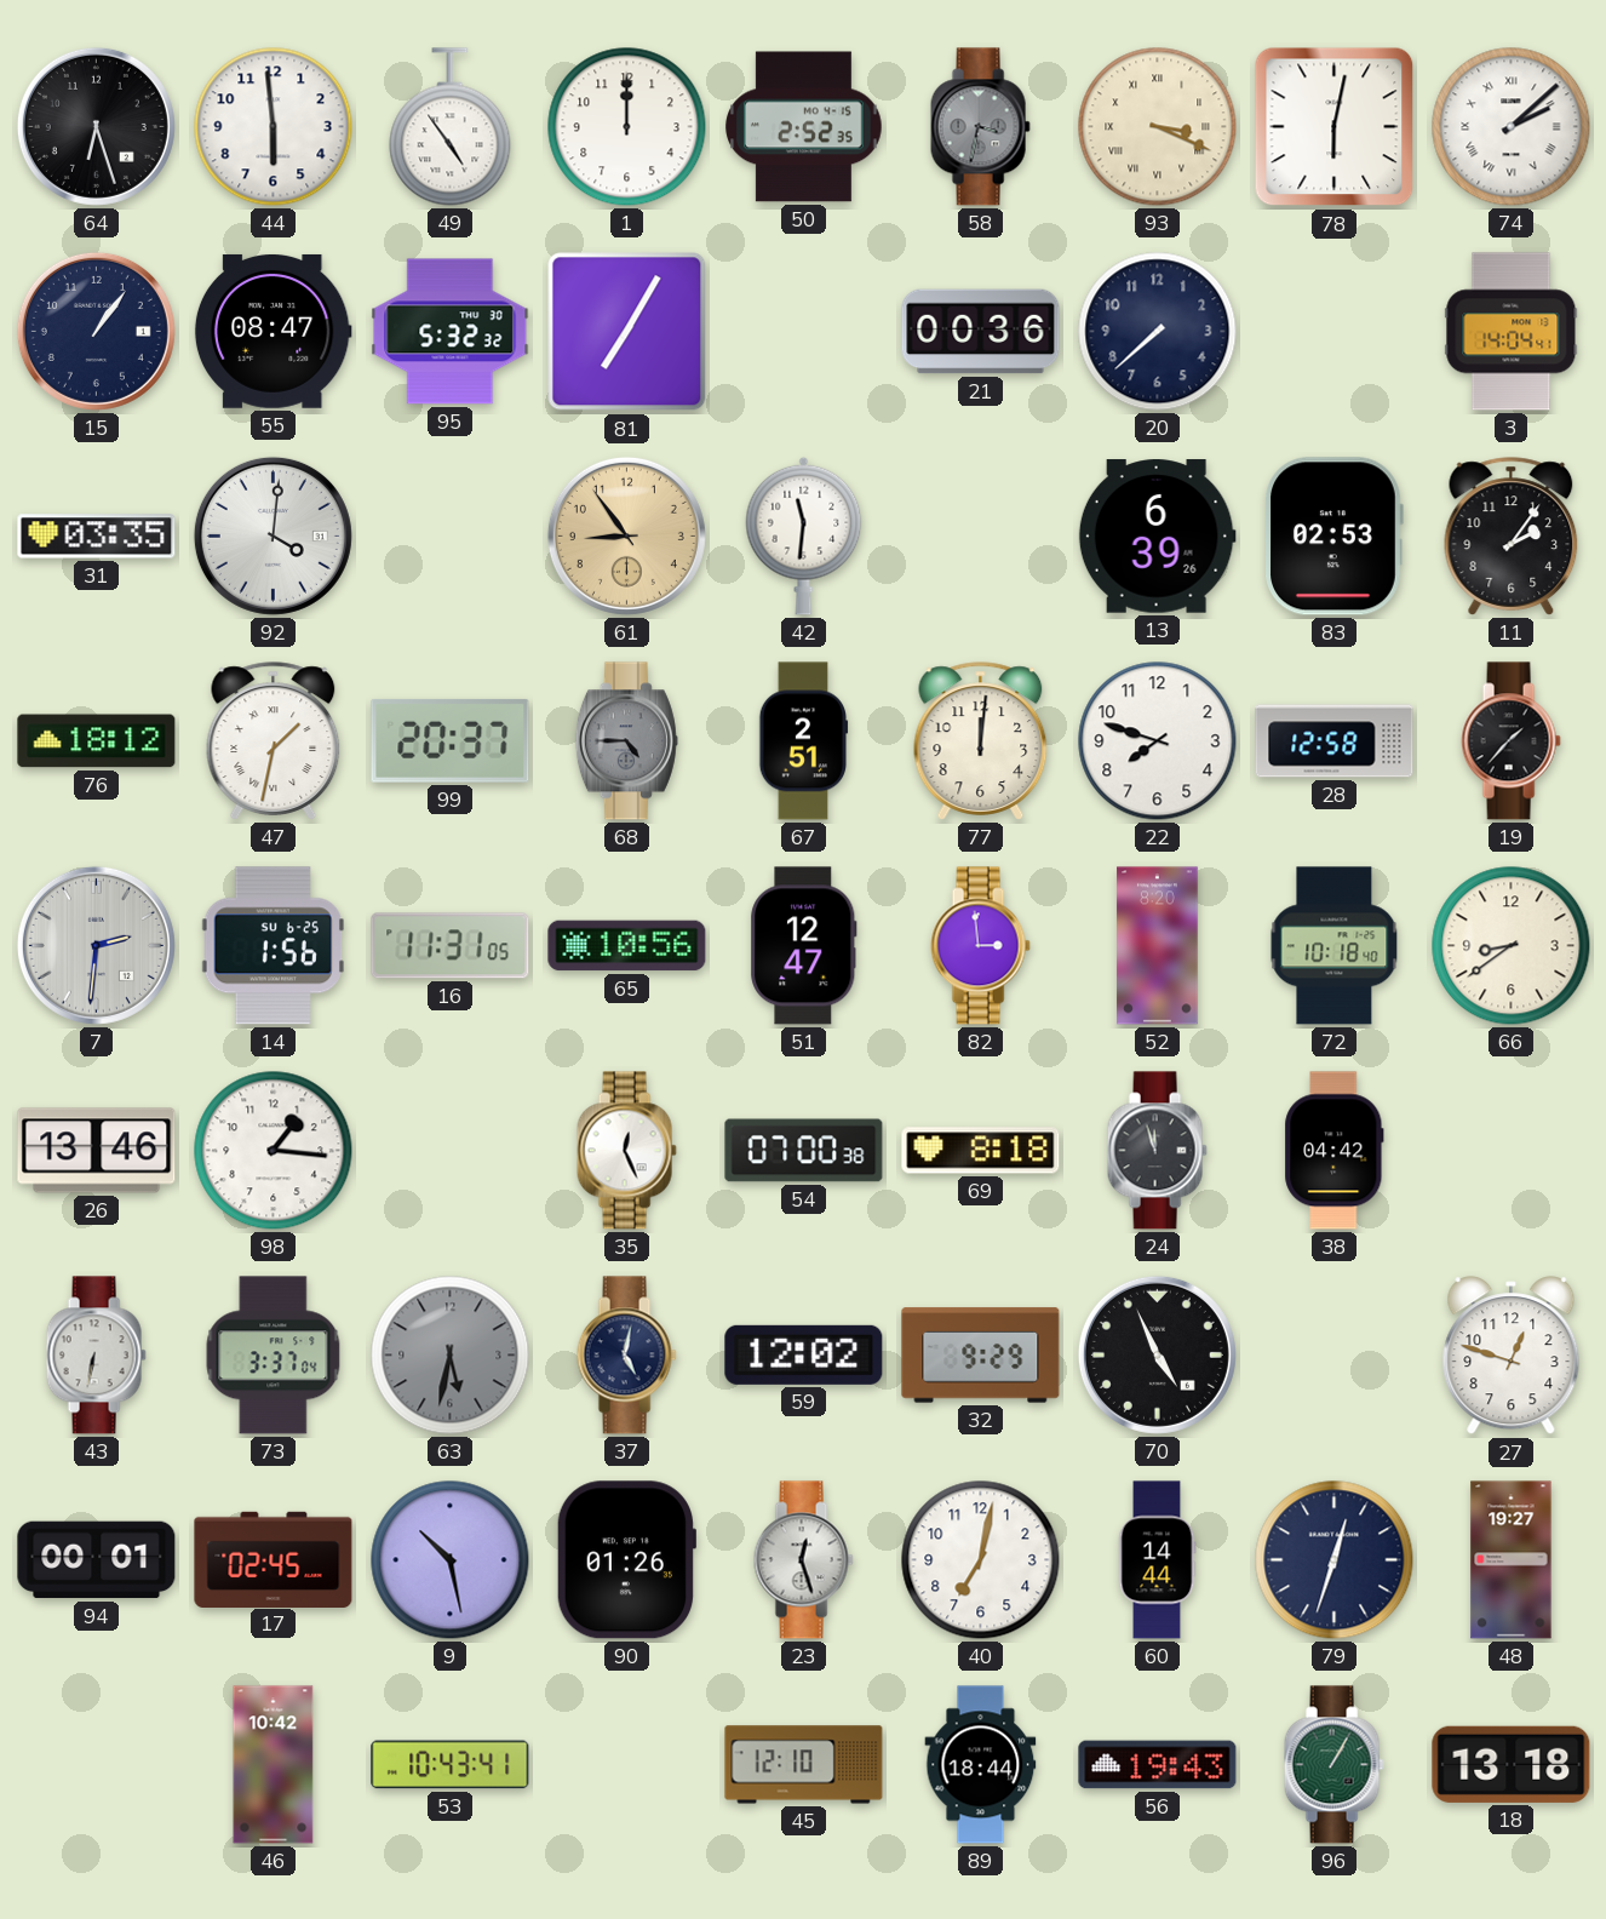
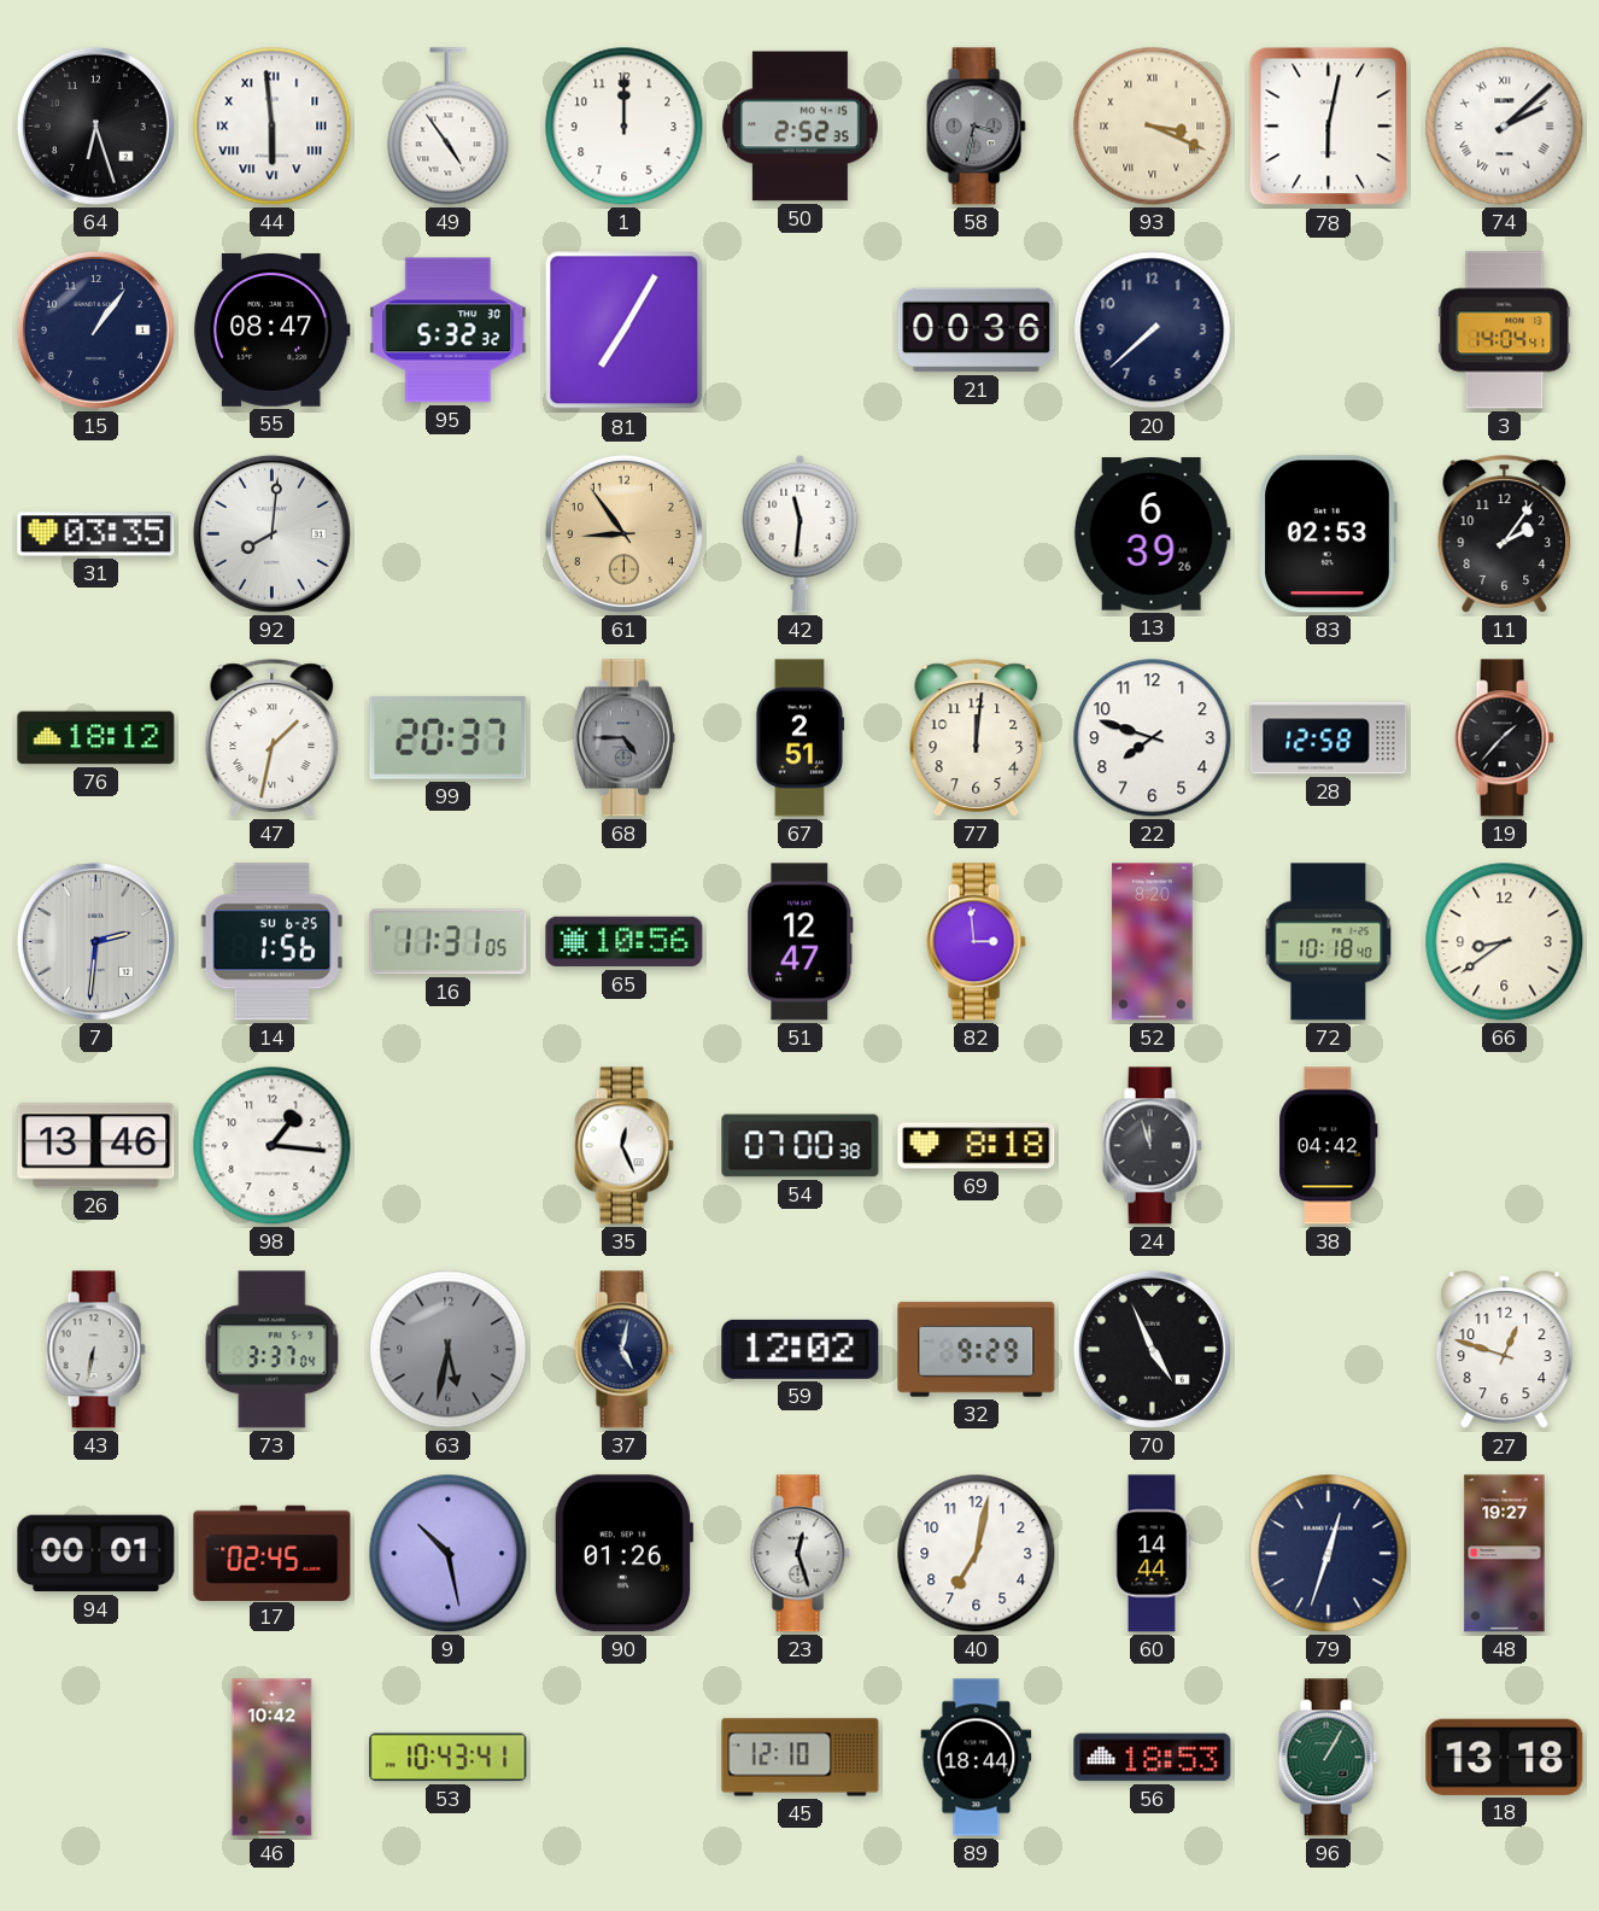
44 numerals: Arabic -> Roman
92: 4:01 -> 8:01
56: 19:43 -> 18:53
